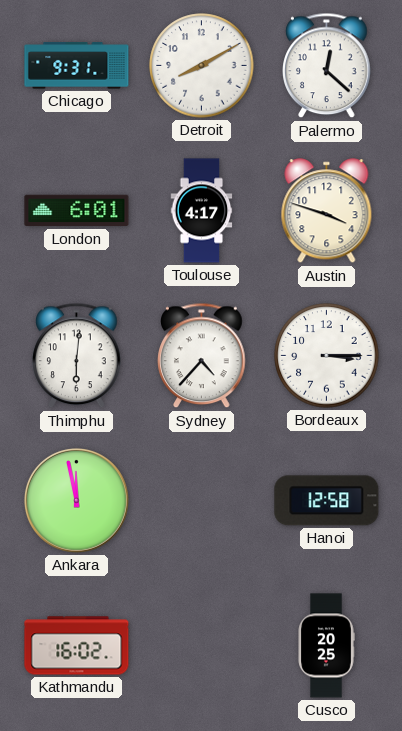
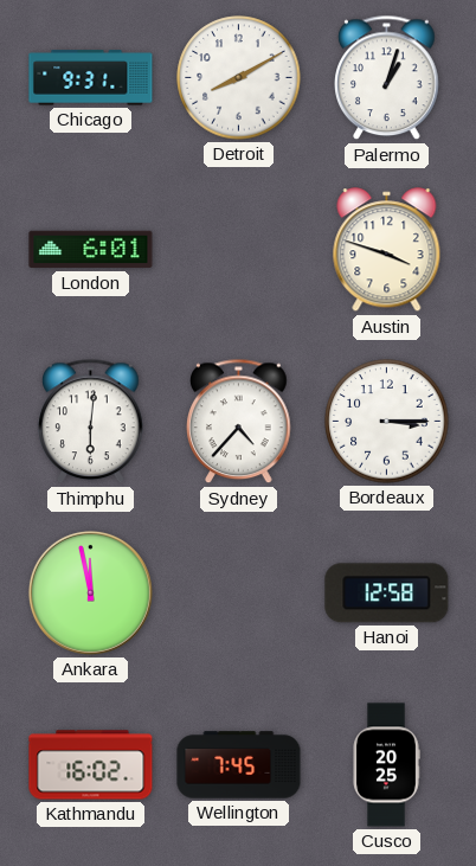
Palermo: 12:22 -> 1:03
Toulouse: 4:17 -> none
Wellington: none -> 7:45
